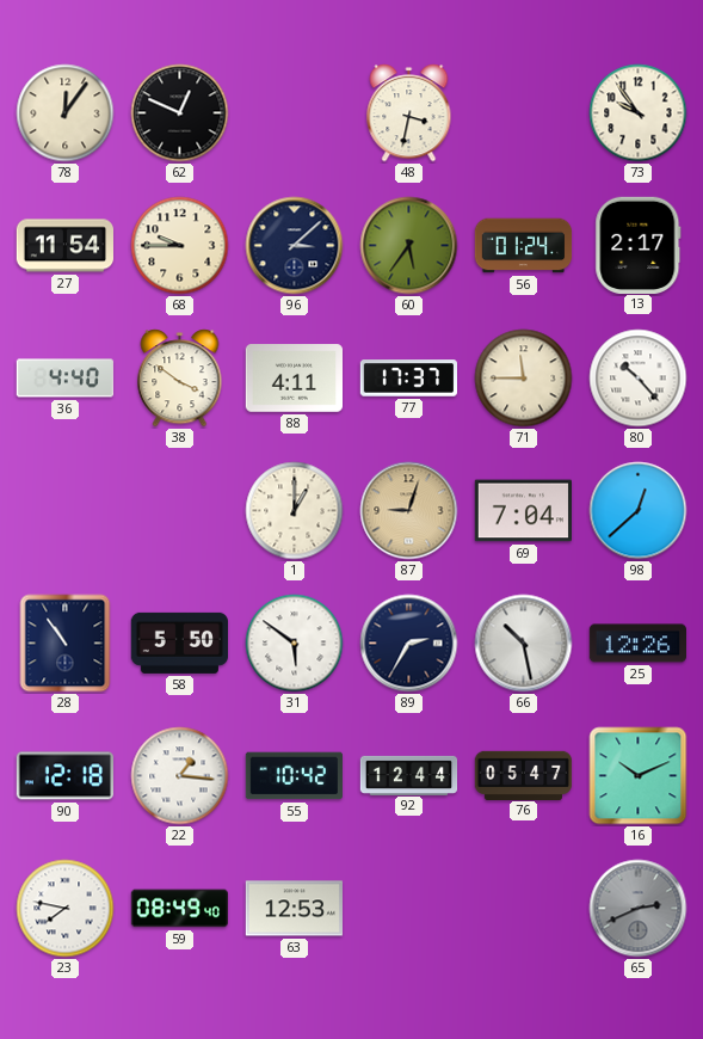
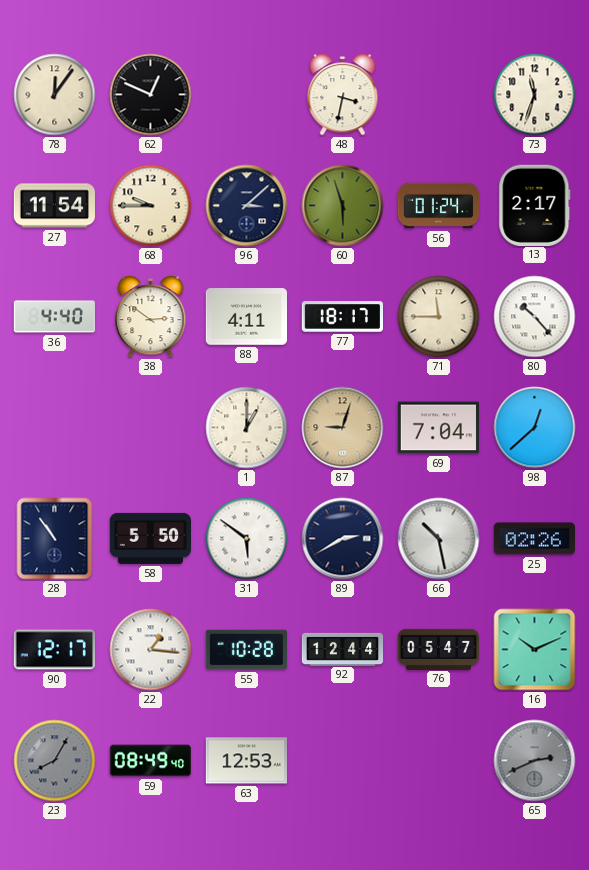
73: 9:54 -> 11:33
60: 5:36 -> 5:57
38: 3:51 -> 2:51
77: 17:37 -> 18:17
89: 2:35 -> 2:40
25: 12:26 -> 02:26
90: 12:18 -> 12:17
55: 10:42 -> 10:28
23: 7:47 -> 8:05
23 dial: white -> grey
